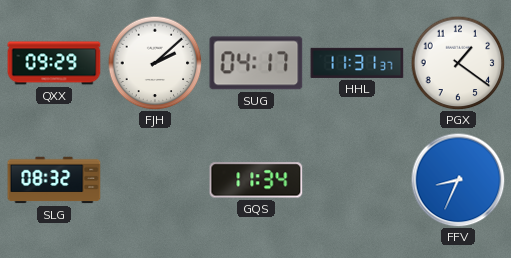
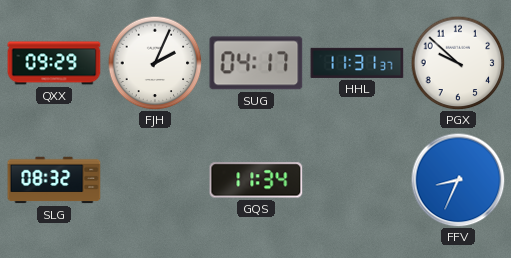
FJH: 2:08 -> 2:04
PGX: 1:21 -> 9:52
